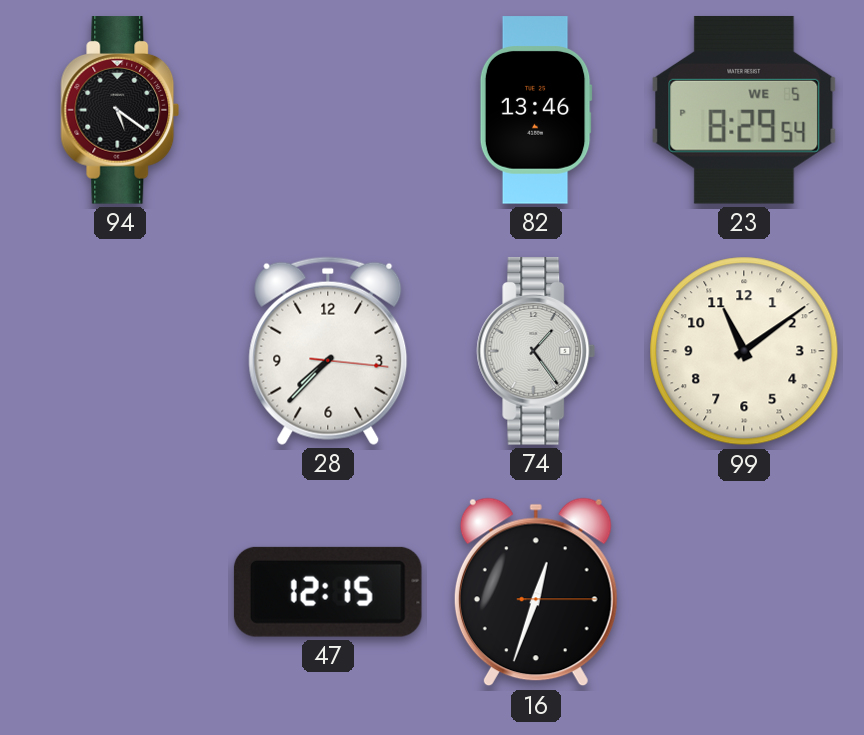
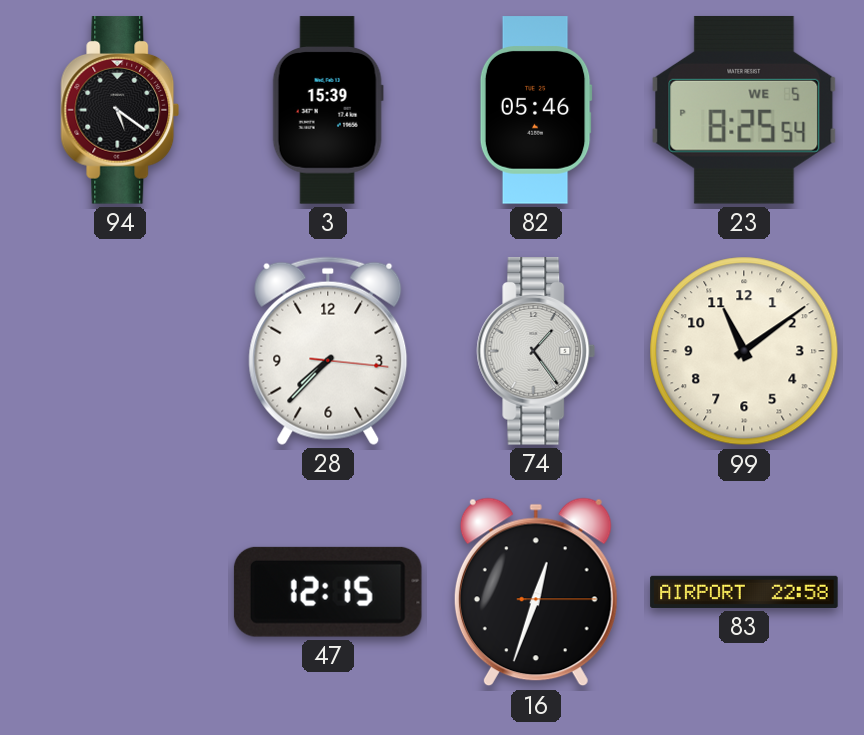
3: none -> 15:39
82: 13:46 -> 05:46
23: 8:29 -> 8:25
83: none -> 22:58
